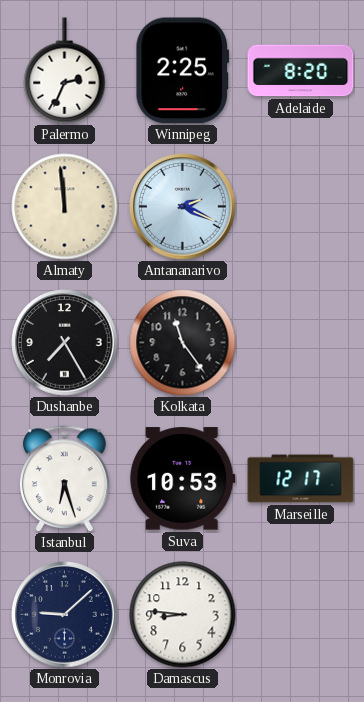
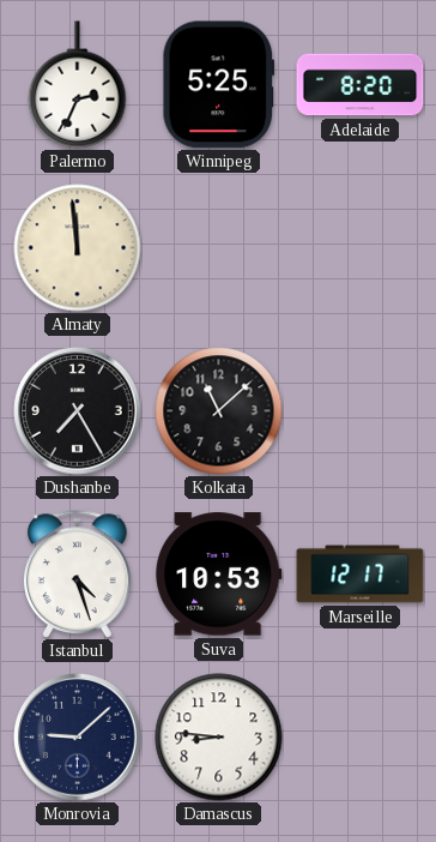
Winnipeg: 2:25 -> 5:25
Antananarivo: 2:19 -> none
Kolkata: 11:24 -> 11:08
Istanbul: 6:27 -> 4:27
